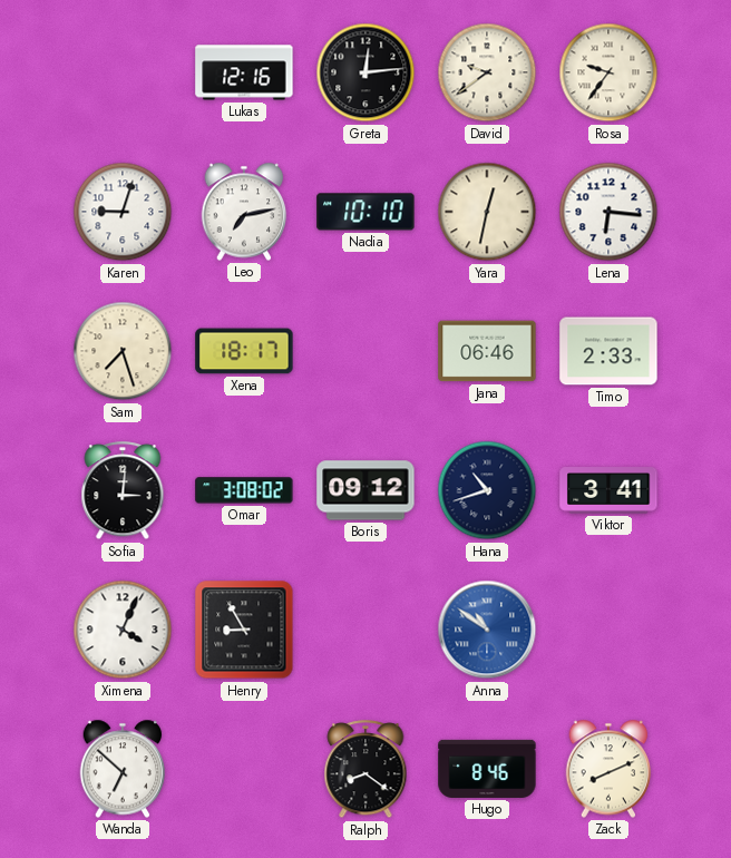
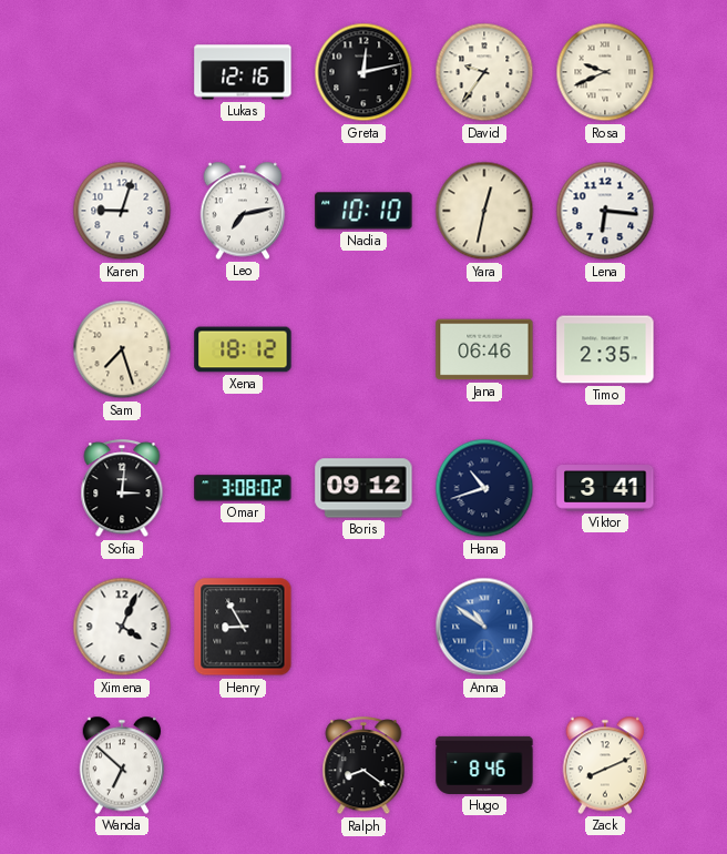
Greta: 12:14 -> 12:13
David: 9:39 -> 9:36
Rosa: 9:36 -> 9:41
Xena: 18:17 -> 18:12
Timo: 2:33 -> 2:35
